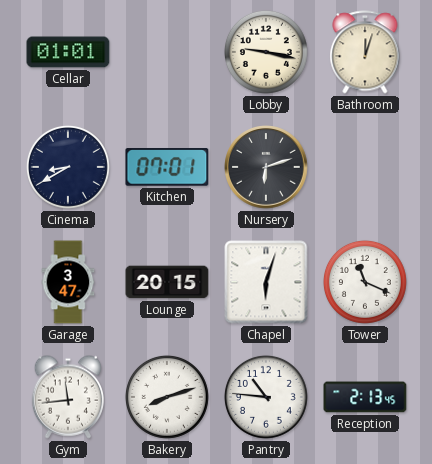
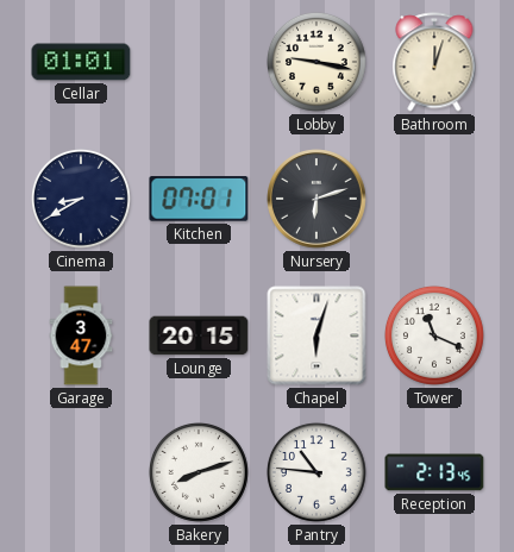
Gym: 11:44 -> none
